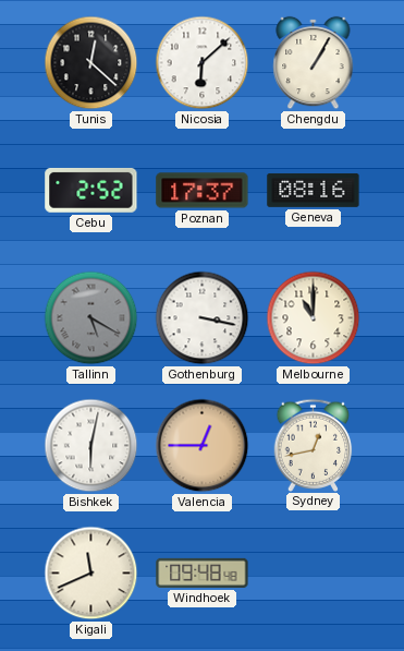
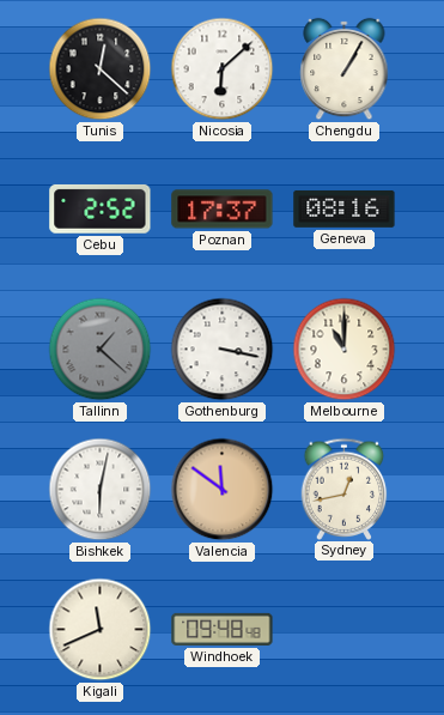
Tallinn: 5:20 -> 1:22
Valencia: 12:45 -> 11:51
